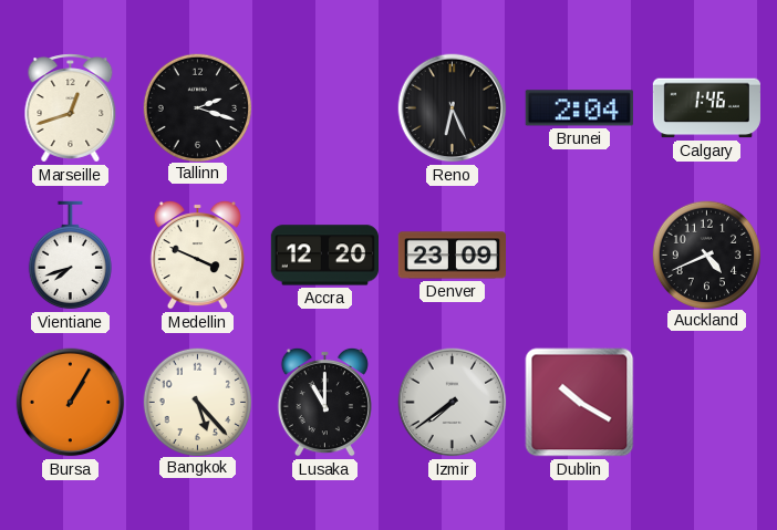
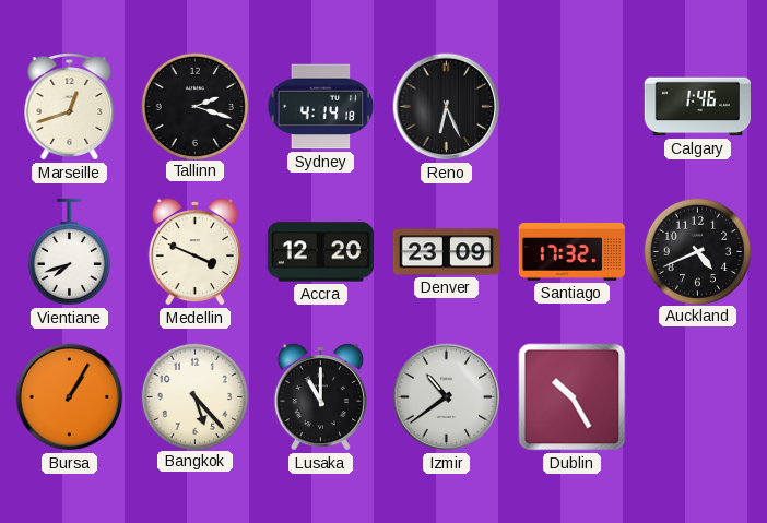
Sydney: none -> 4:14
Brunei: 2:04 -> none
Santiago: none -> 17:32
Izmir: 7:39 -> 10:39
Dublin: 10:20 -> 10:25
